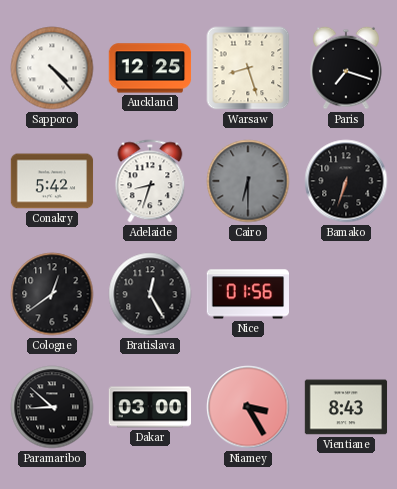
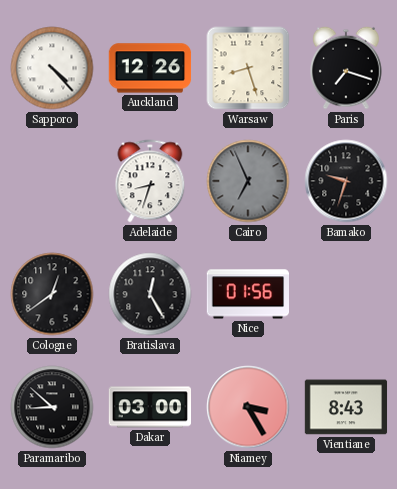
Auckland: 12:25 -> 12:26
Conakry: 5:42 -> none
Cairo: 6:30 -> 6:56
Bamako: 6:33 -> 9:33
